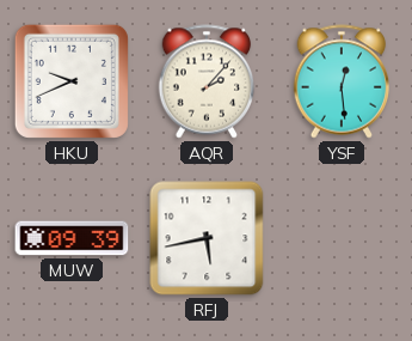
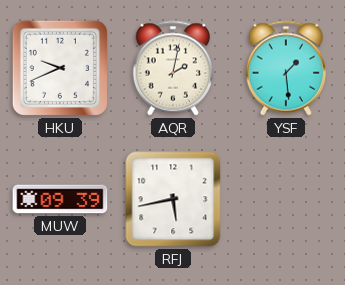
AQR: 2:07 -> 2:02
YSF: 12:29 -> 1:29
